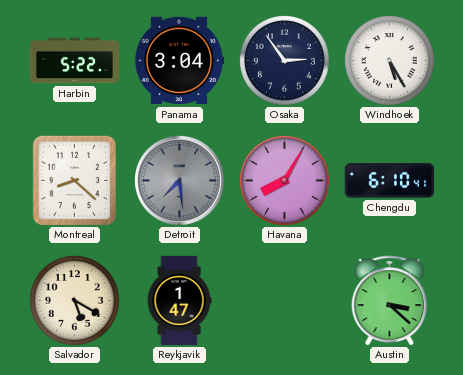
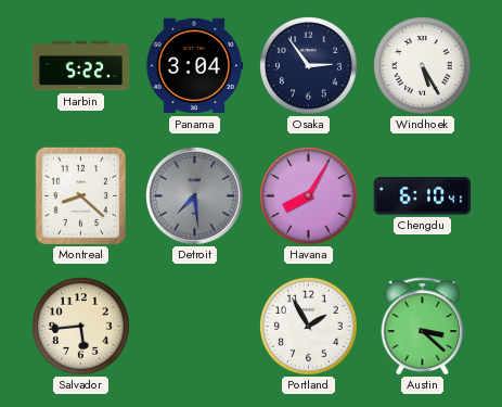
Salvador: 5:20 -> 5:44
Reykjavik: 1:47 -> none
Portland: none -> 1:55
